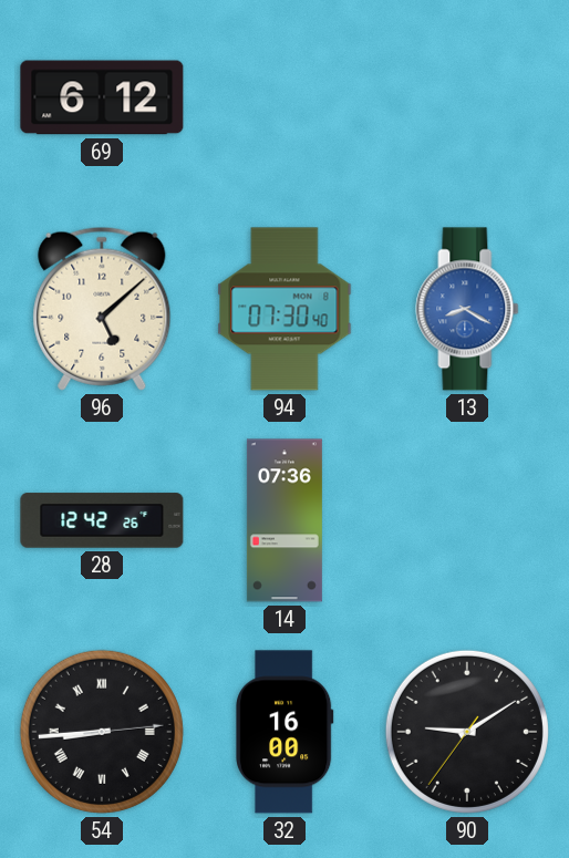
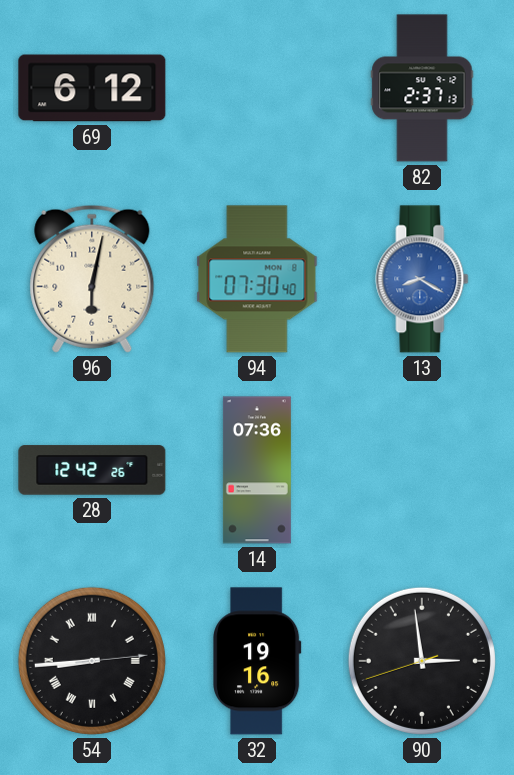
82: none -> 2:37
96: 5:08 -> 6:02
32: 16:00 -> 19:16
90: 9:09 -> 2:58
